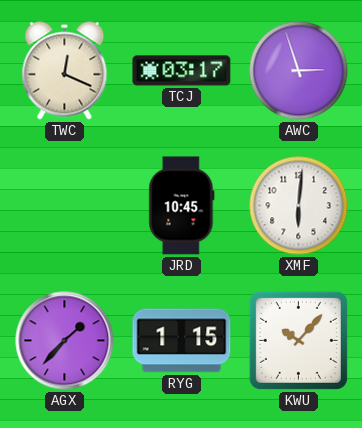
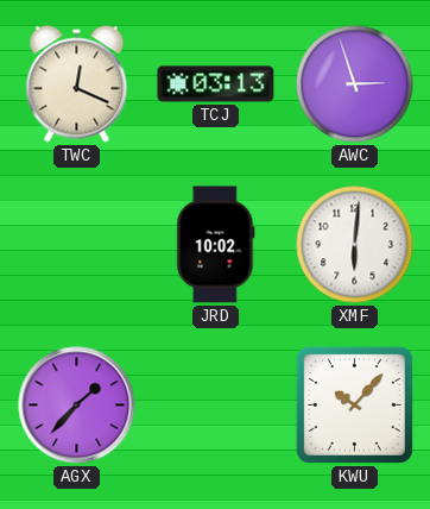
TCJ: 03:17 -> 03:13
JRD: 10:45 -> 10:02
RYG: 1:15 -> none
